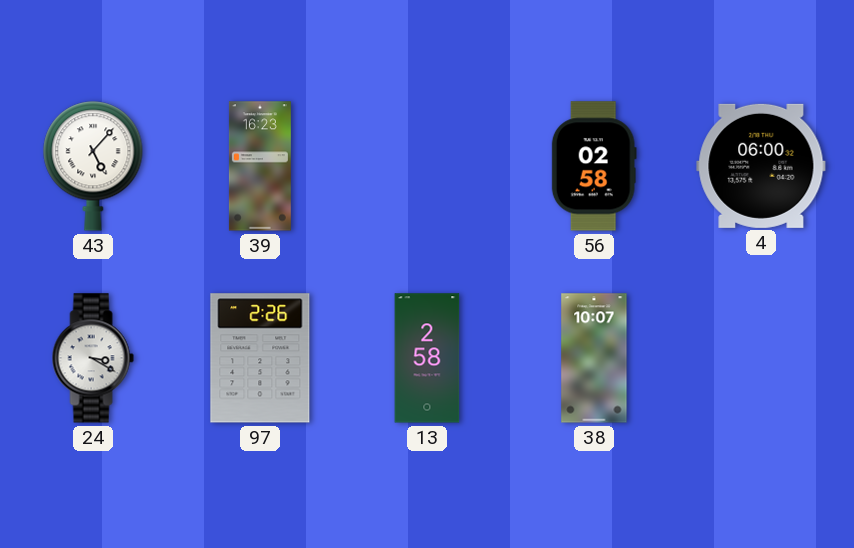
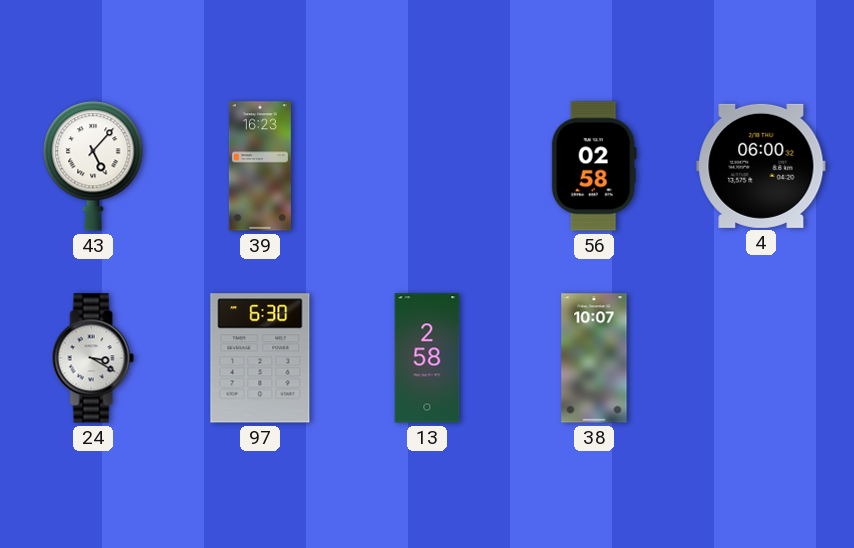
97: 2:26 -> 6:30
